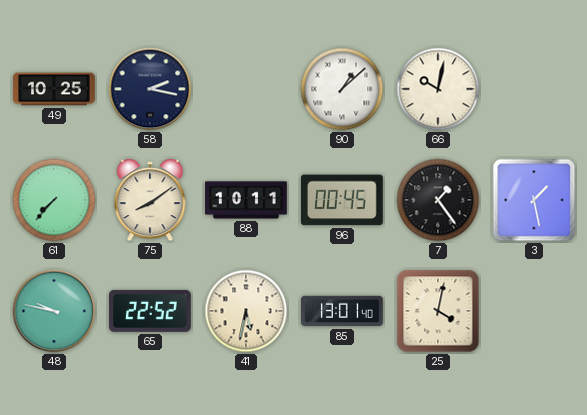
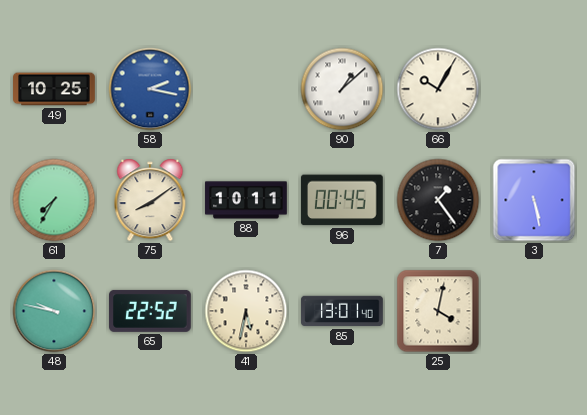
58 dial: navy -> blue
66: 10:02 -> 10:05
61: 7:37 -> 7:35
3: 1:28 -> 5:28
